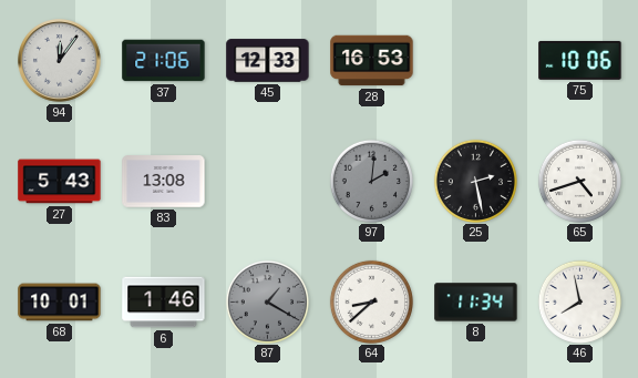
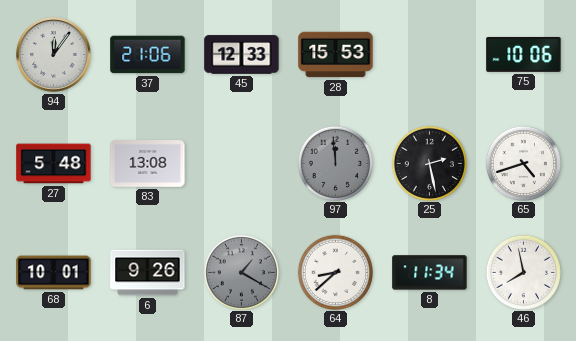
28: 16:53 -> 15:53
27: 5:43 -> 5:48
97: 2:01 -> 11:59
6: 1:46 -> 9:26
